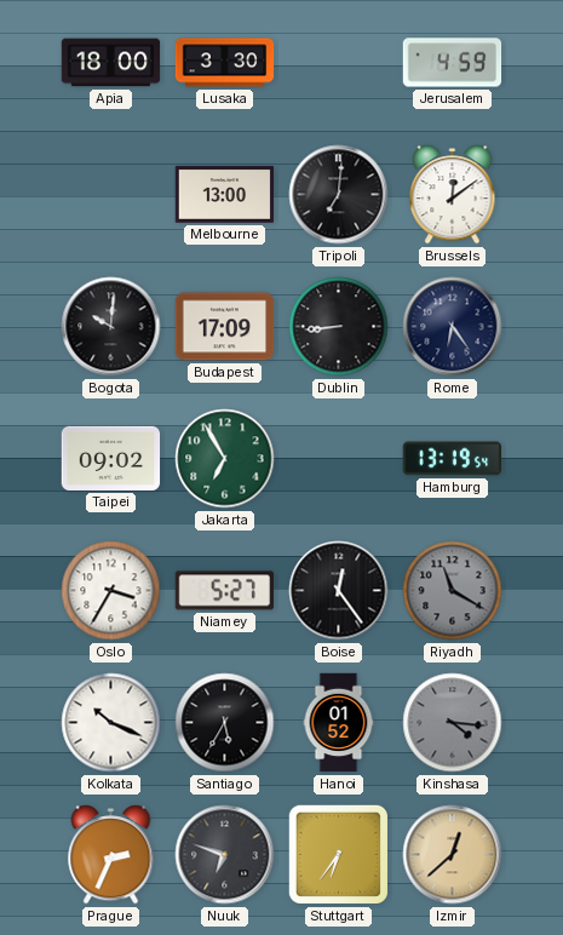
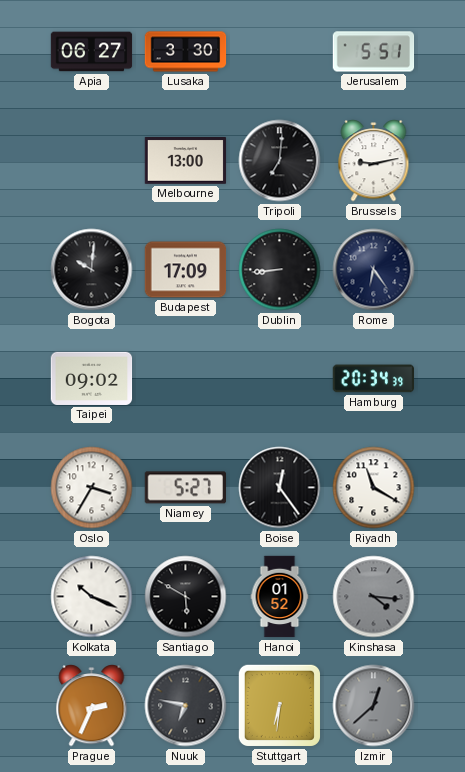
Apia: 18:00 -> 06:27
Jerusalem: 4:59 -> 5:51
Brussels: 12:09 -> 9:13
Jakarta: 6:55 -> none
Hamburg: 13:19 -> 20:34
Riyadh dial: grey -> white
Santiago: 5:35 -> 5:50
Nuuk: 6:48 -> 6:47
Stuttgart: 6:36 -> 6:31
Izmir dial: champagne -> grey
